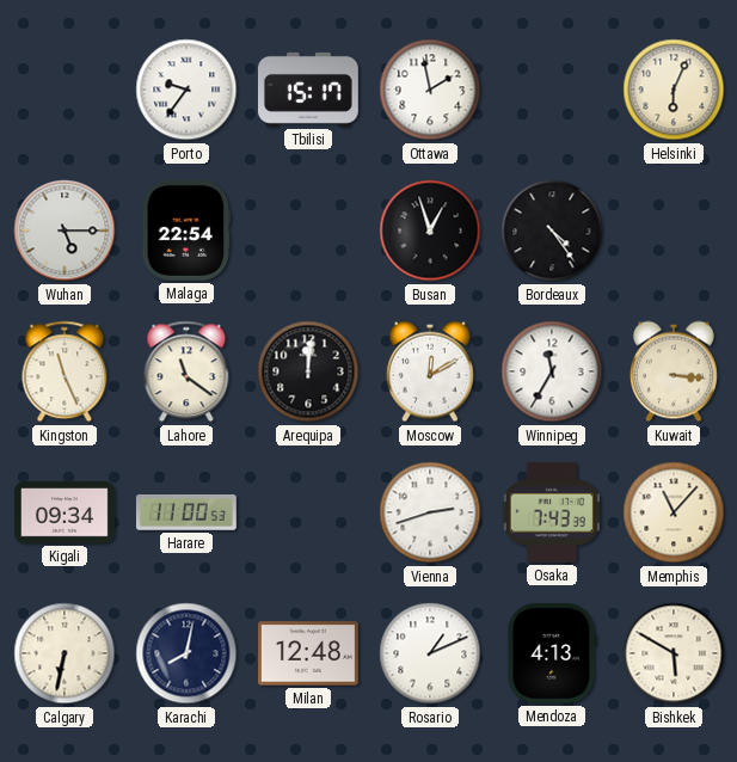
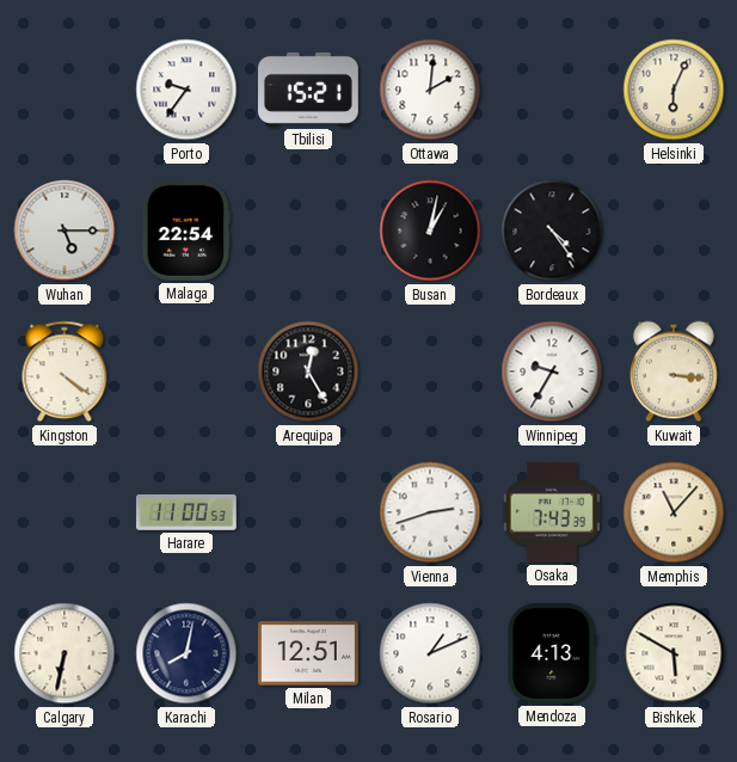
Tbilisi: 15:17 -> 15:21
Ottawa: 1:58 -> 2:01
Busan: 12:57 -> 1:02
Kingston: 11:26 -> 4:21
Lahore: 11:21 -> none
Arequipa: 12:01 -> 12:25
Moscow: 12:10 -> none
Winnipeg: 11:35 -> 9:35
Kigali: 09:34 -> none
Milan: 12:48 -> 12:51
